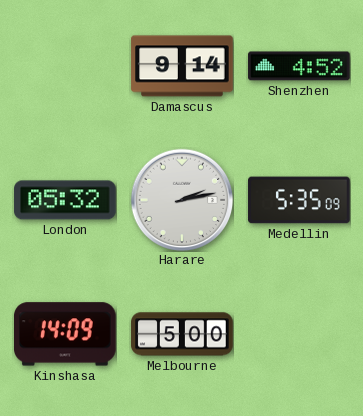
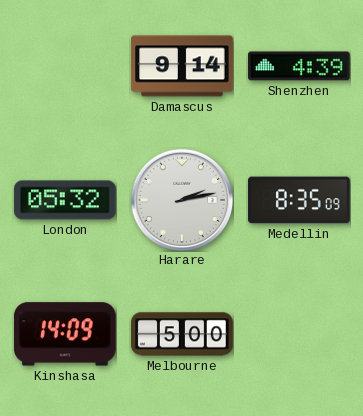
Shenzhen: 4:52 -> 4:39
Medellin: 5:35 -> 8:35
